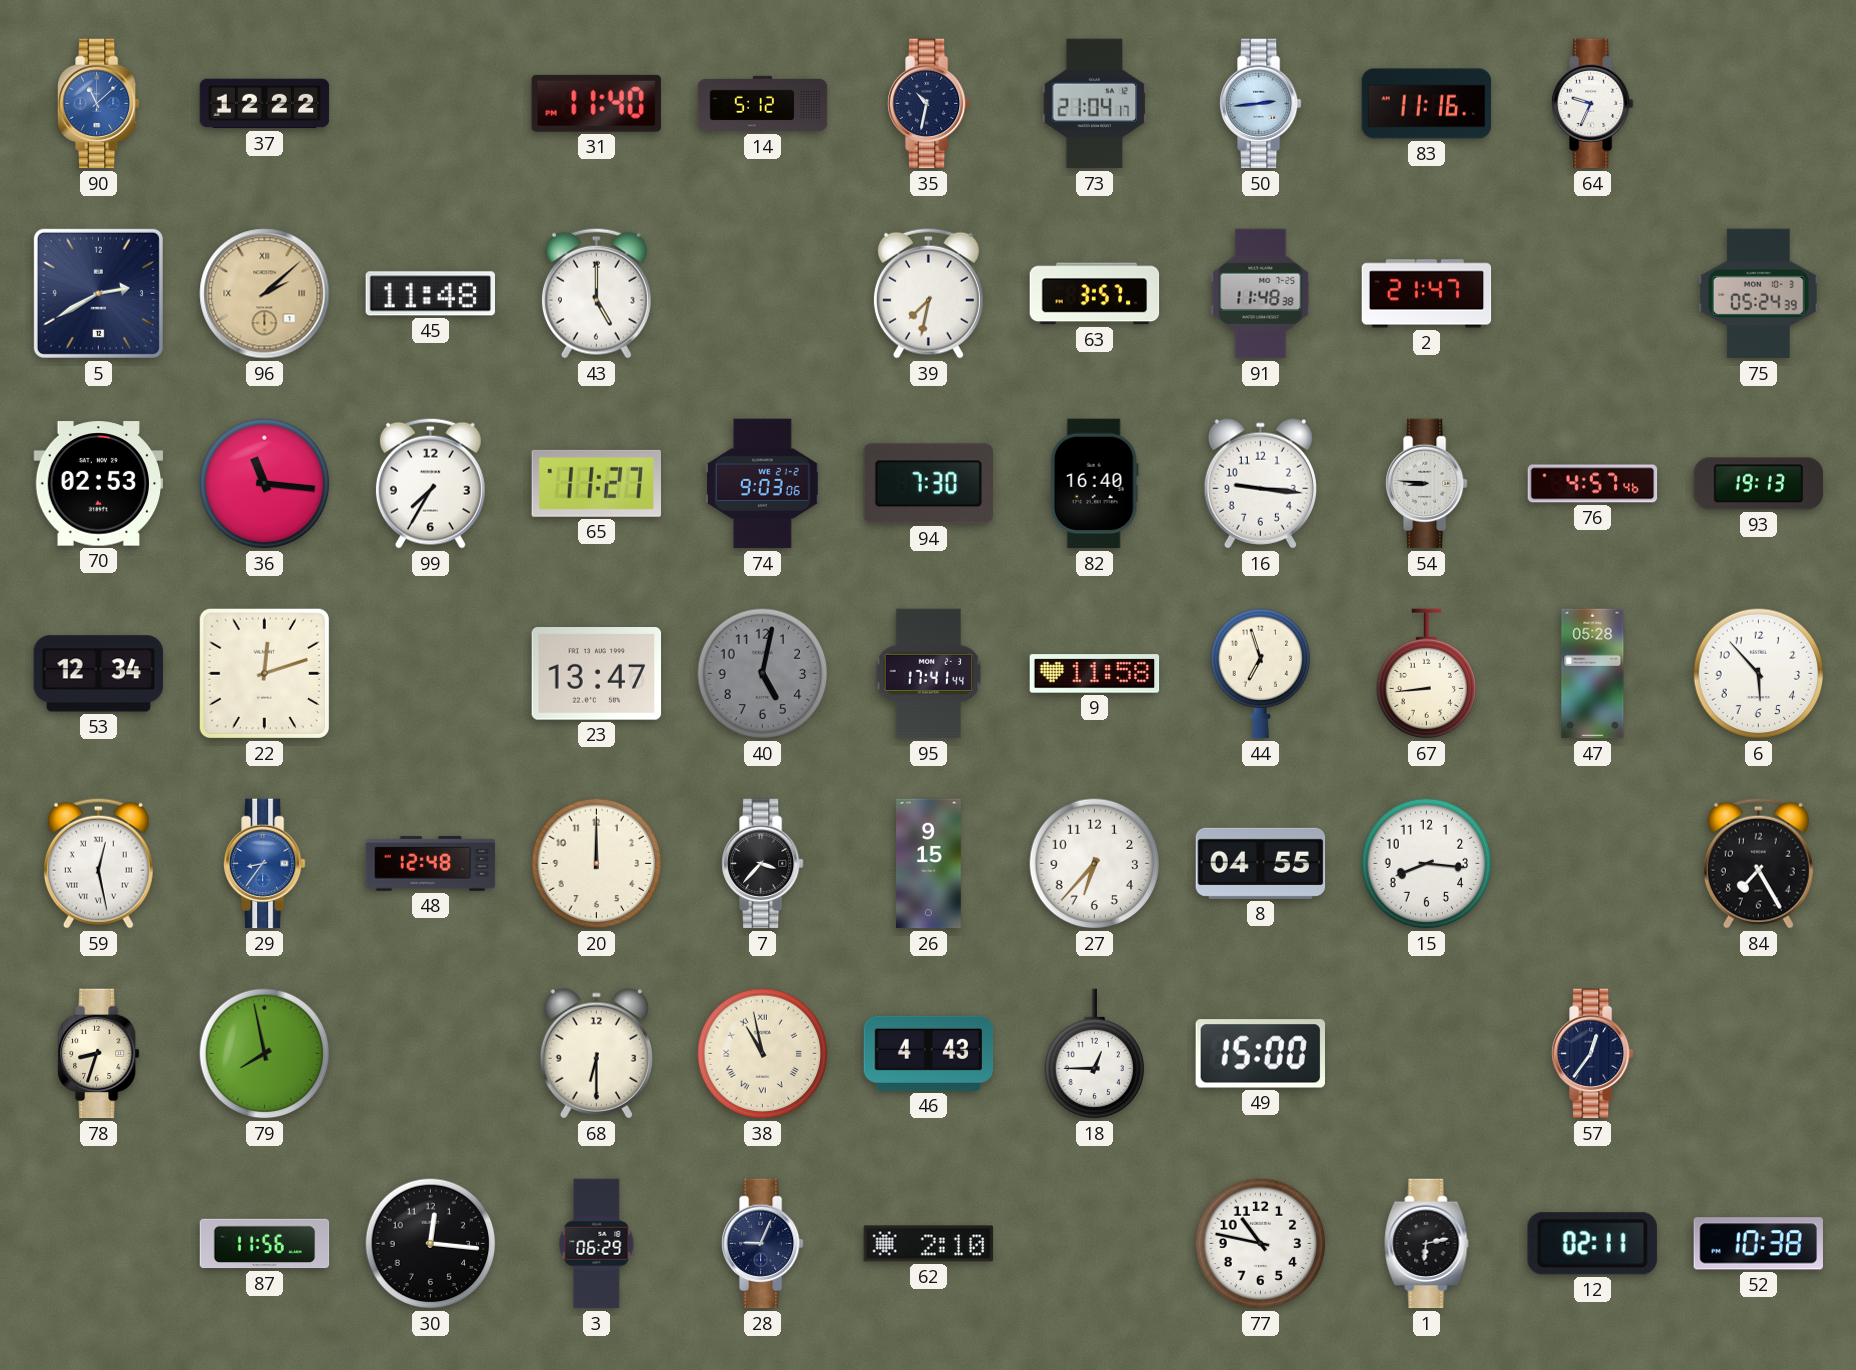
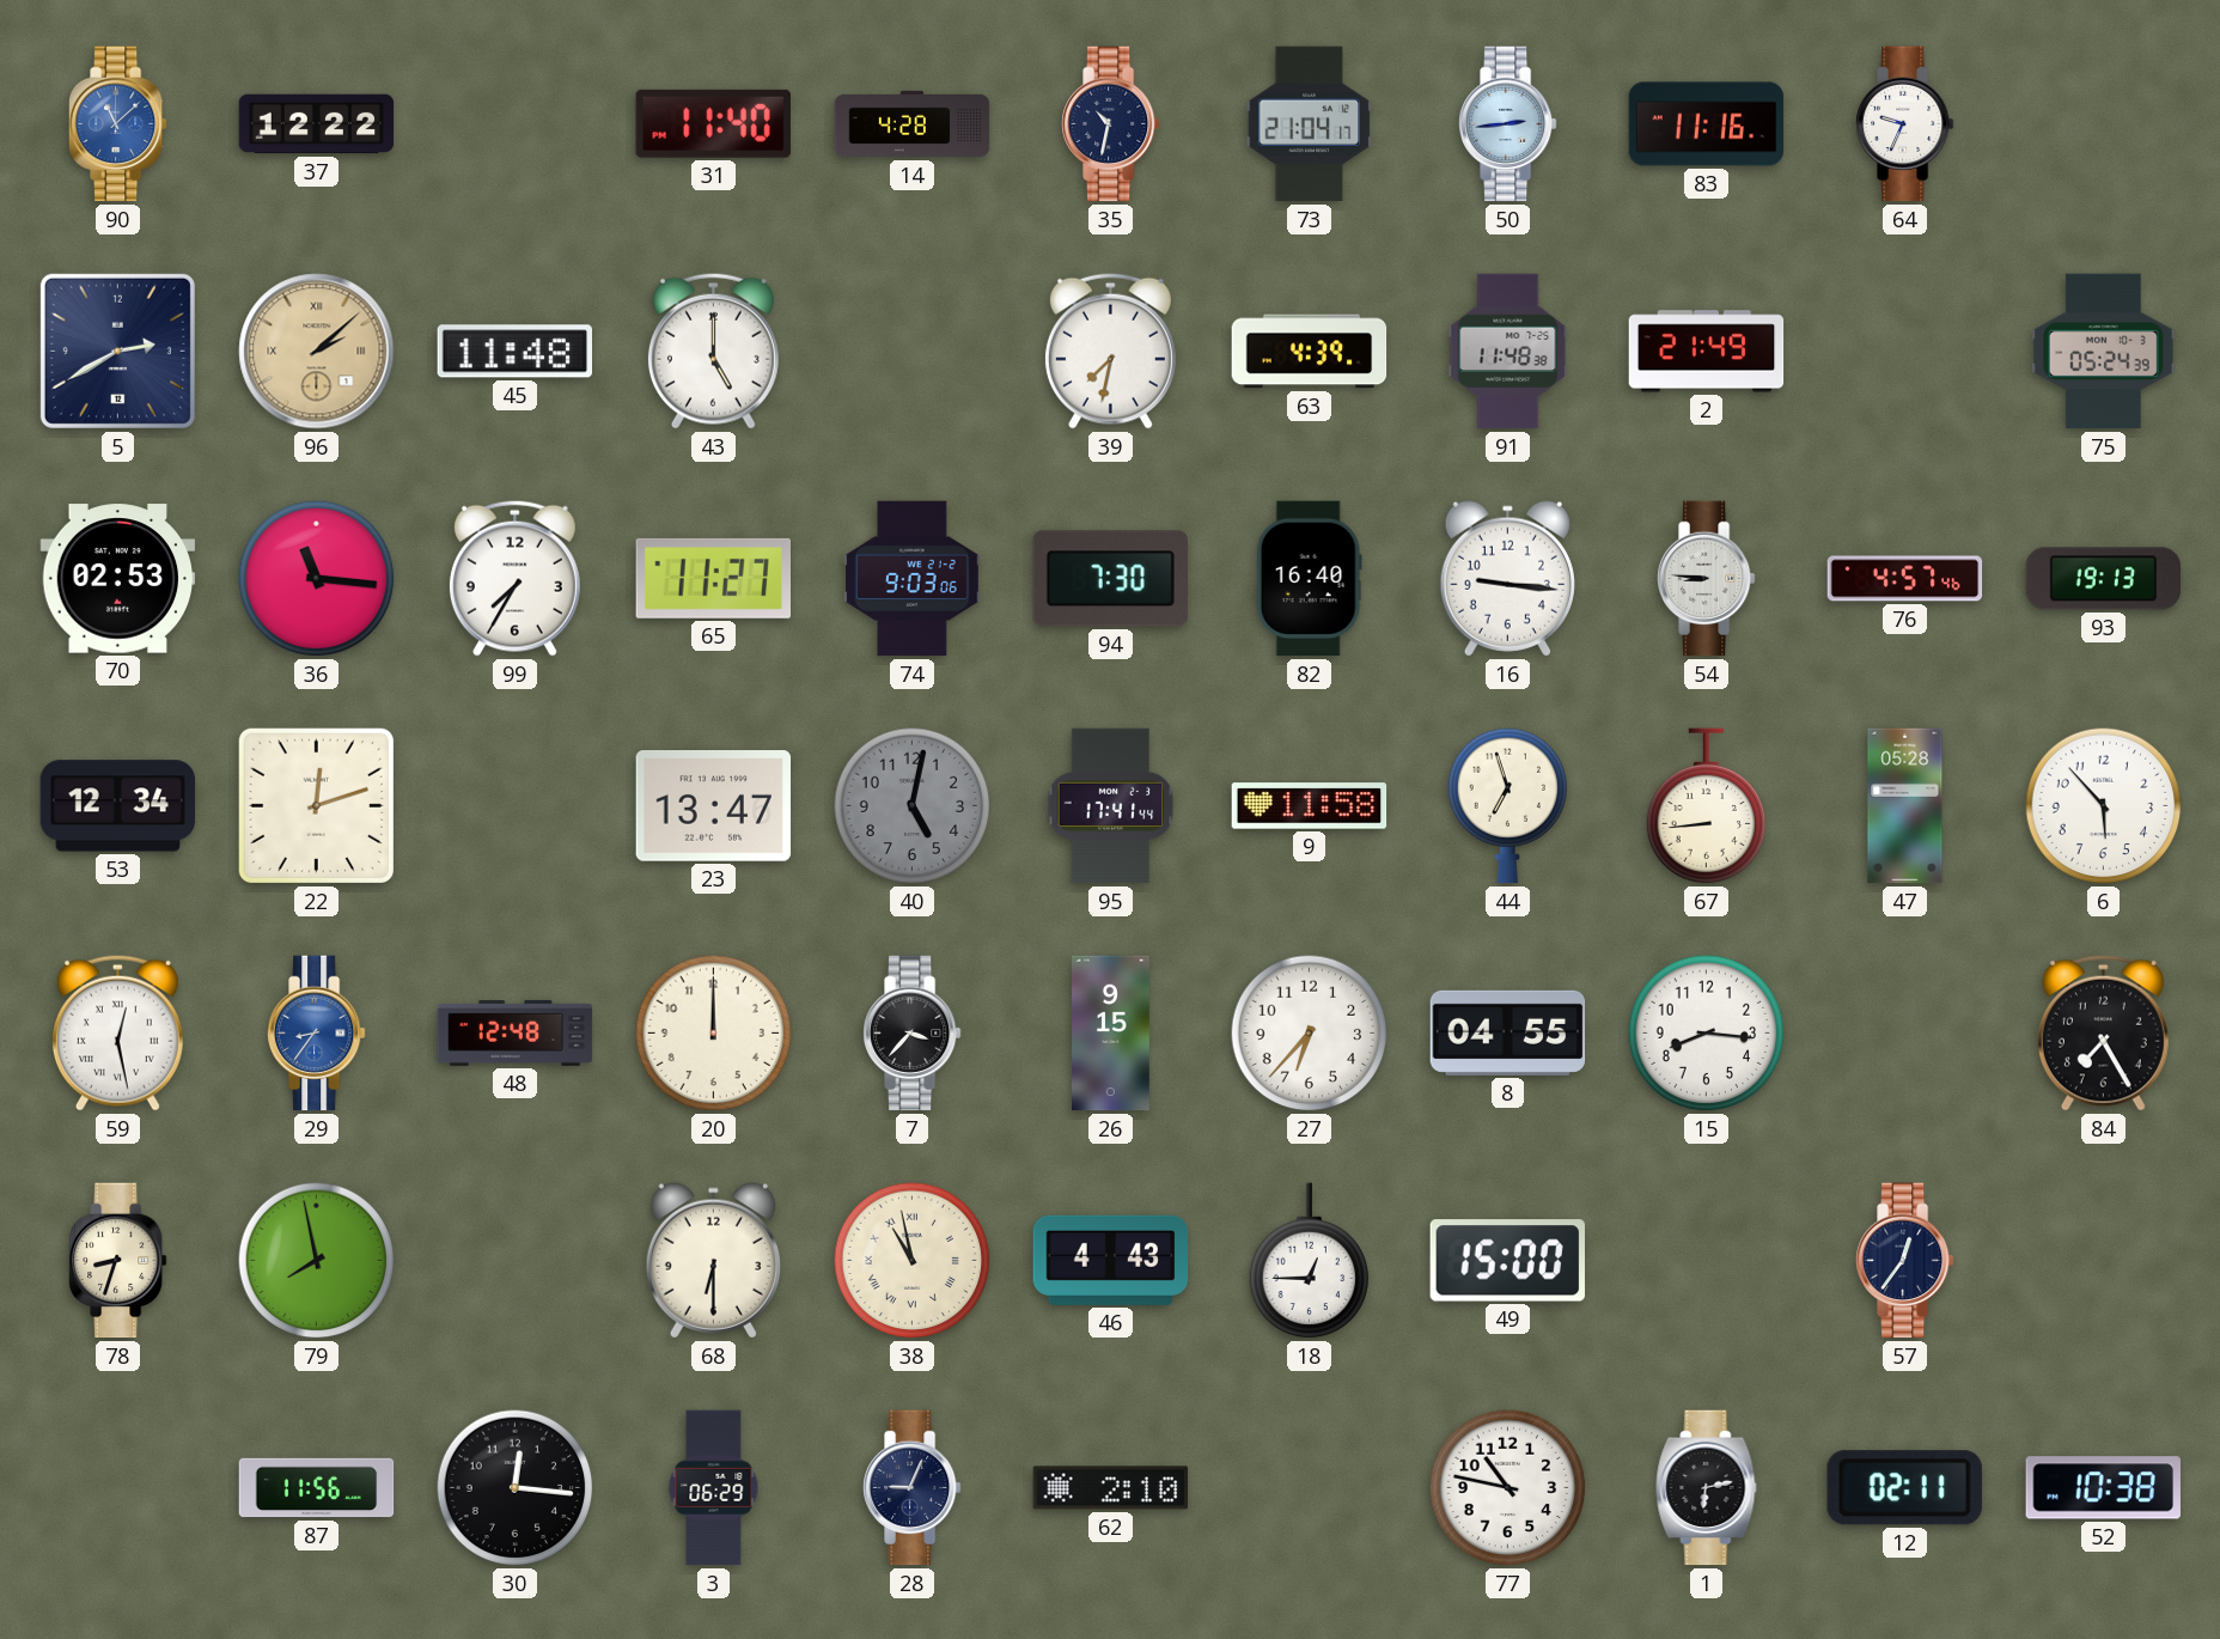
14: 5:12 -> 4:28
63: 3:57 -> 4:39
2: 21:47 -> 21:49
